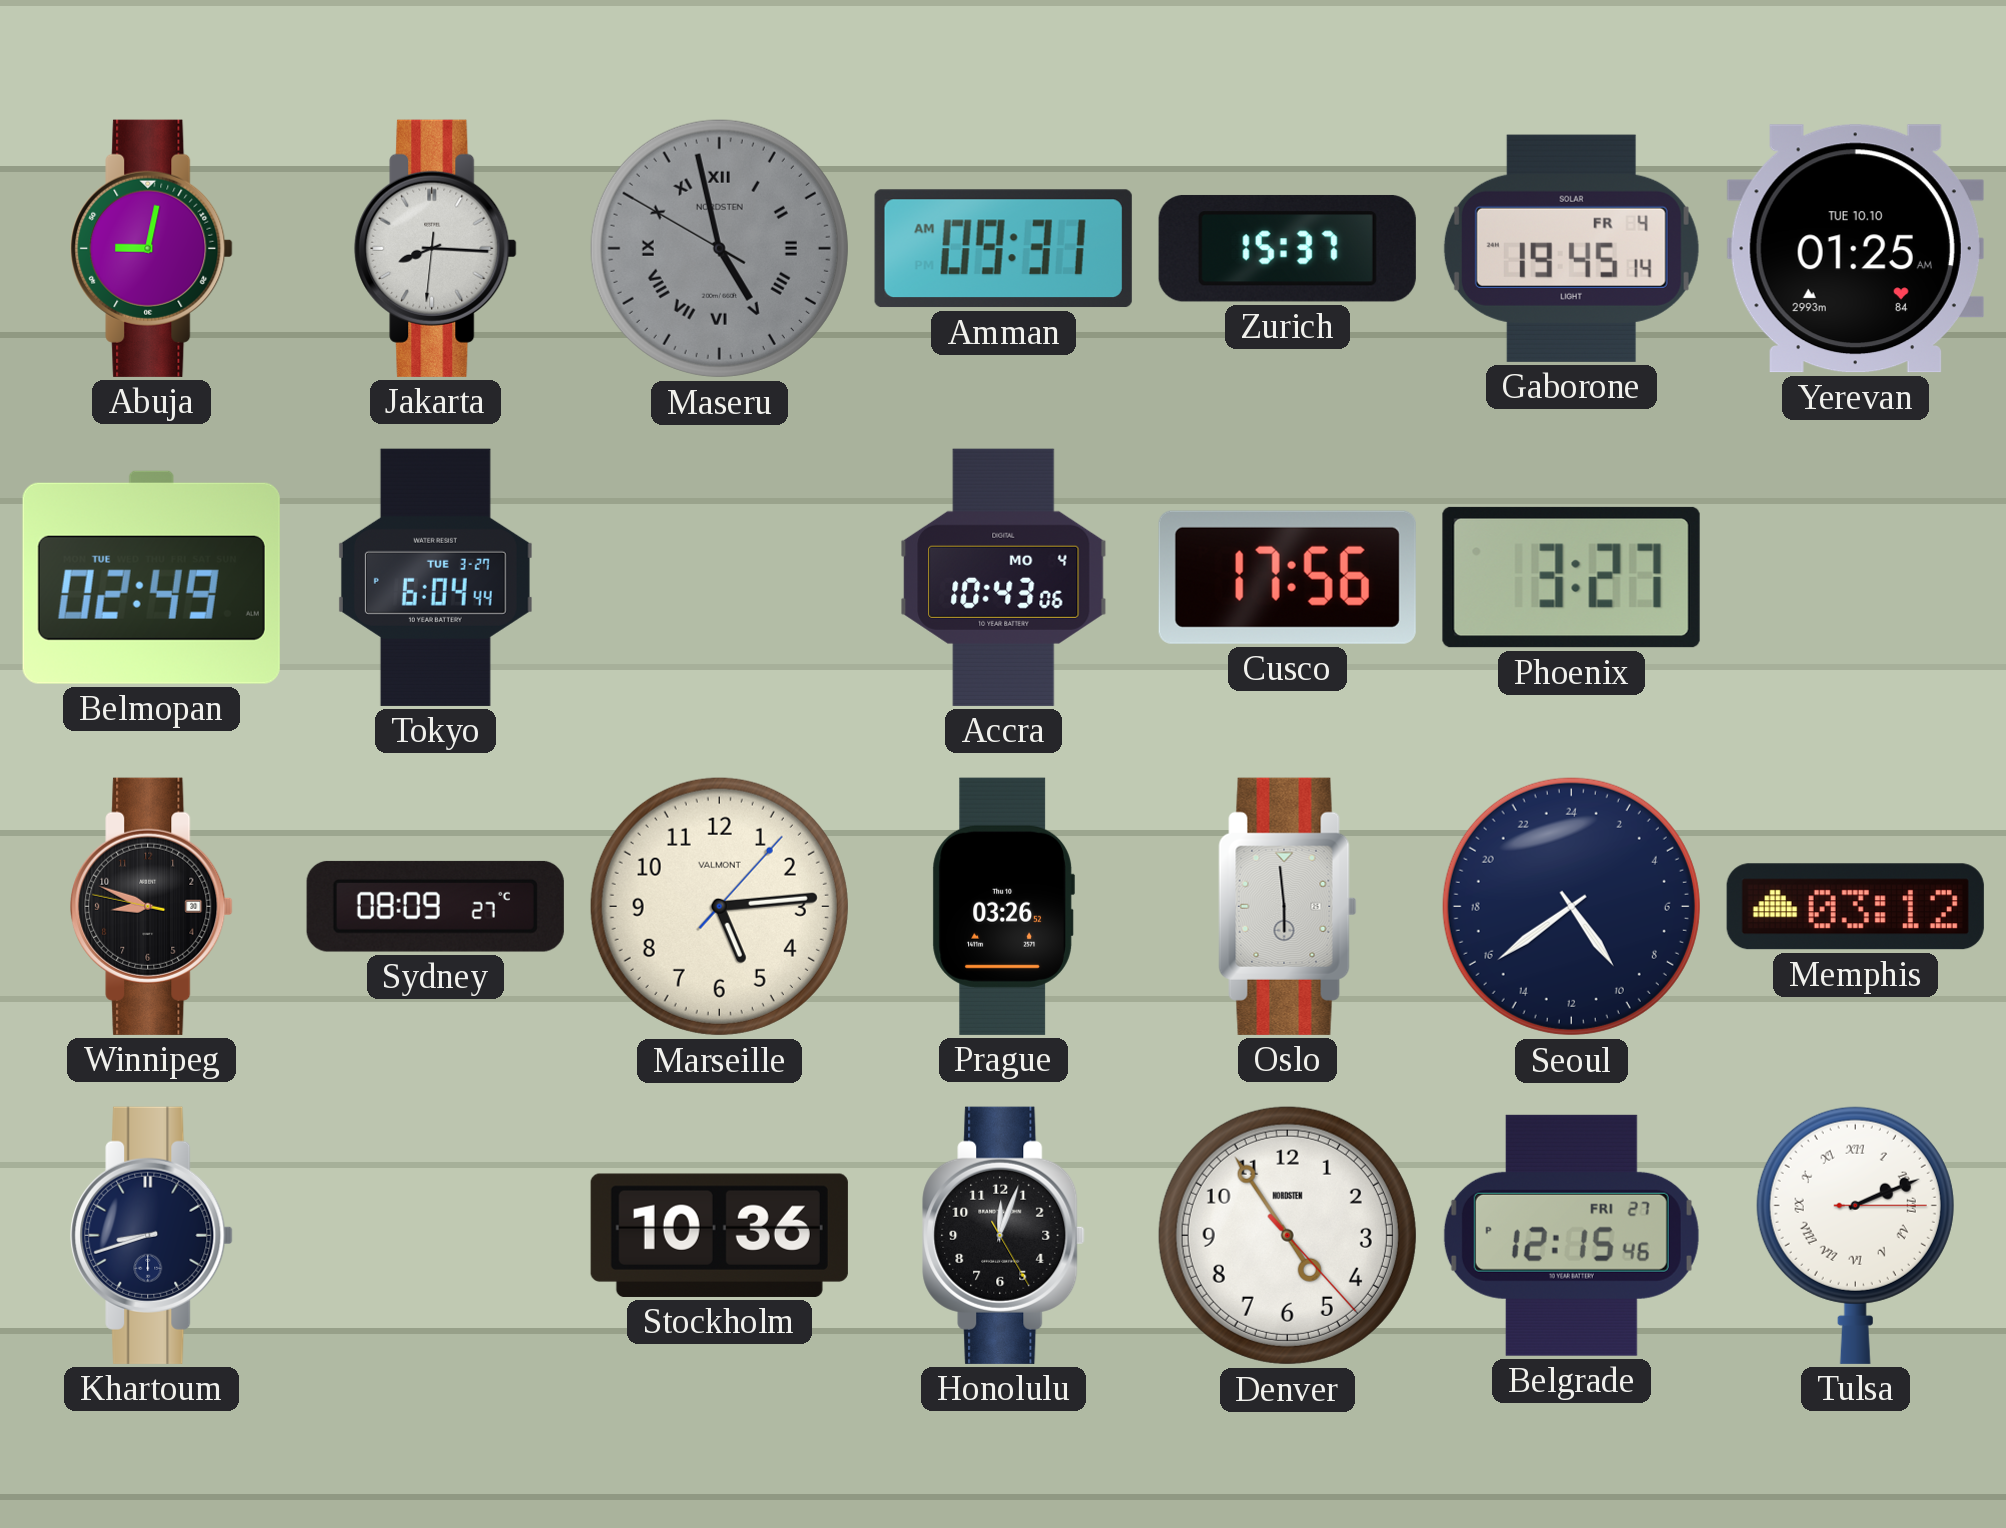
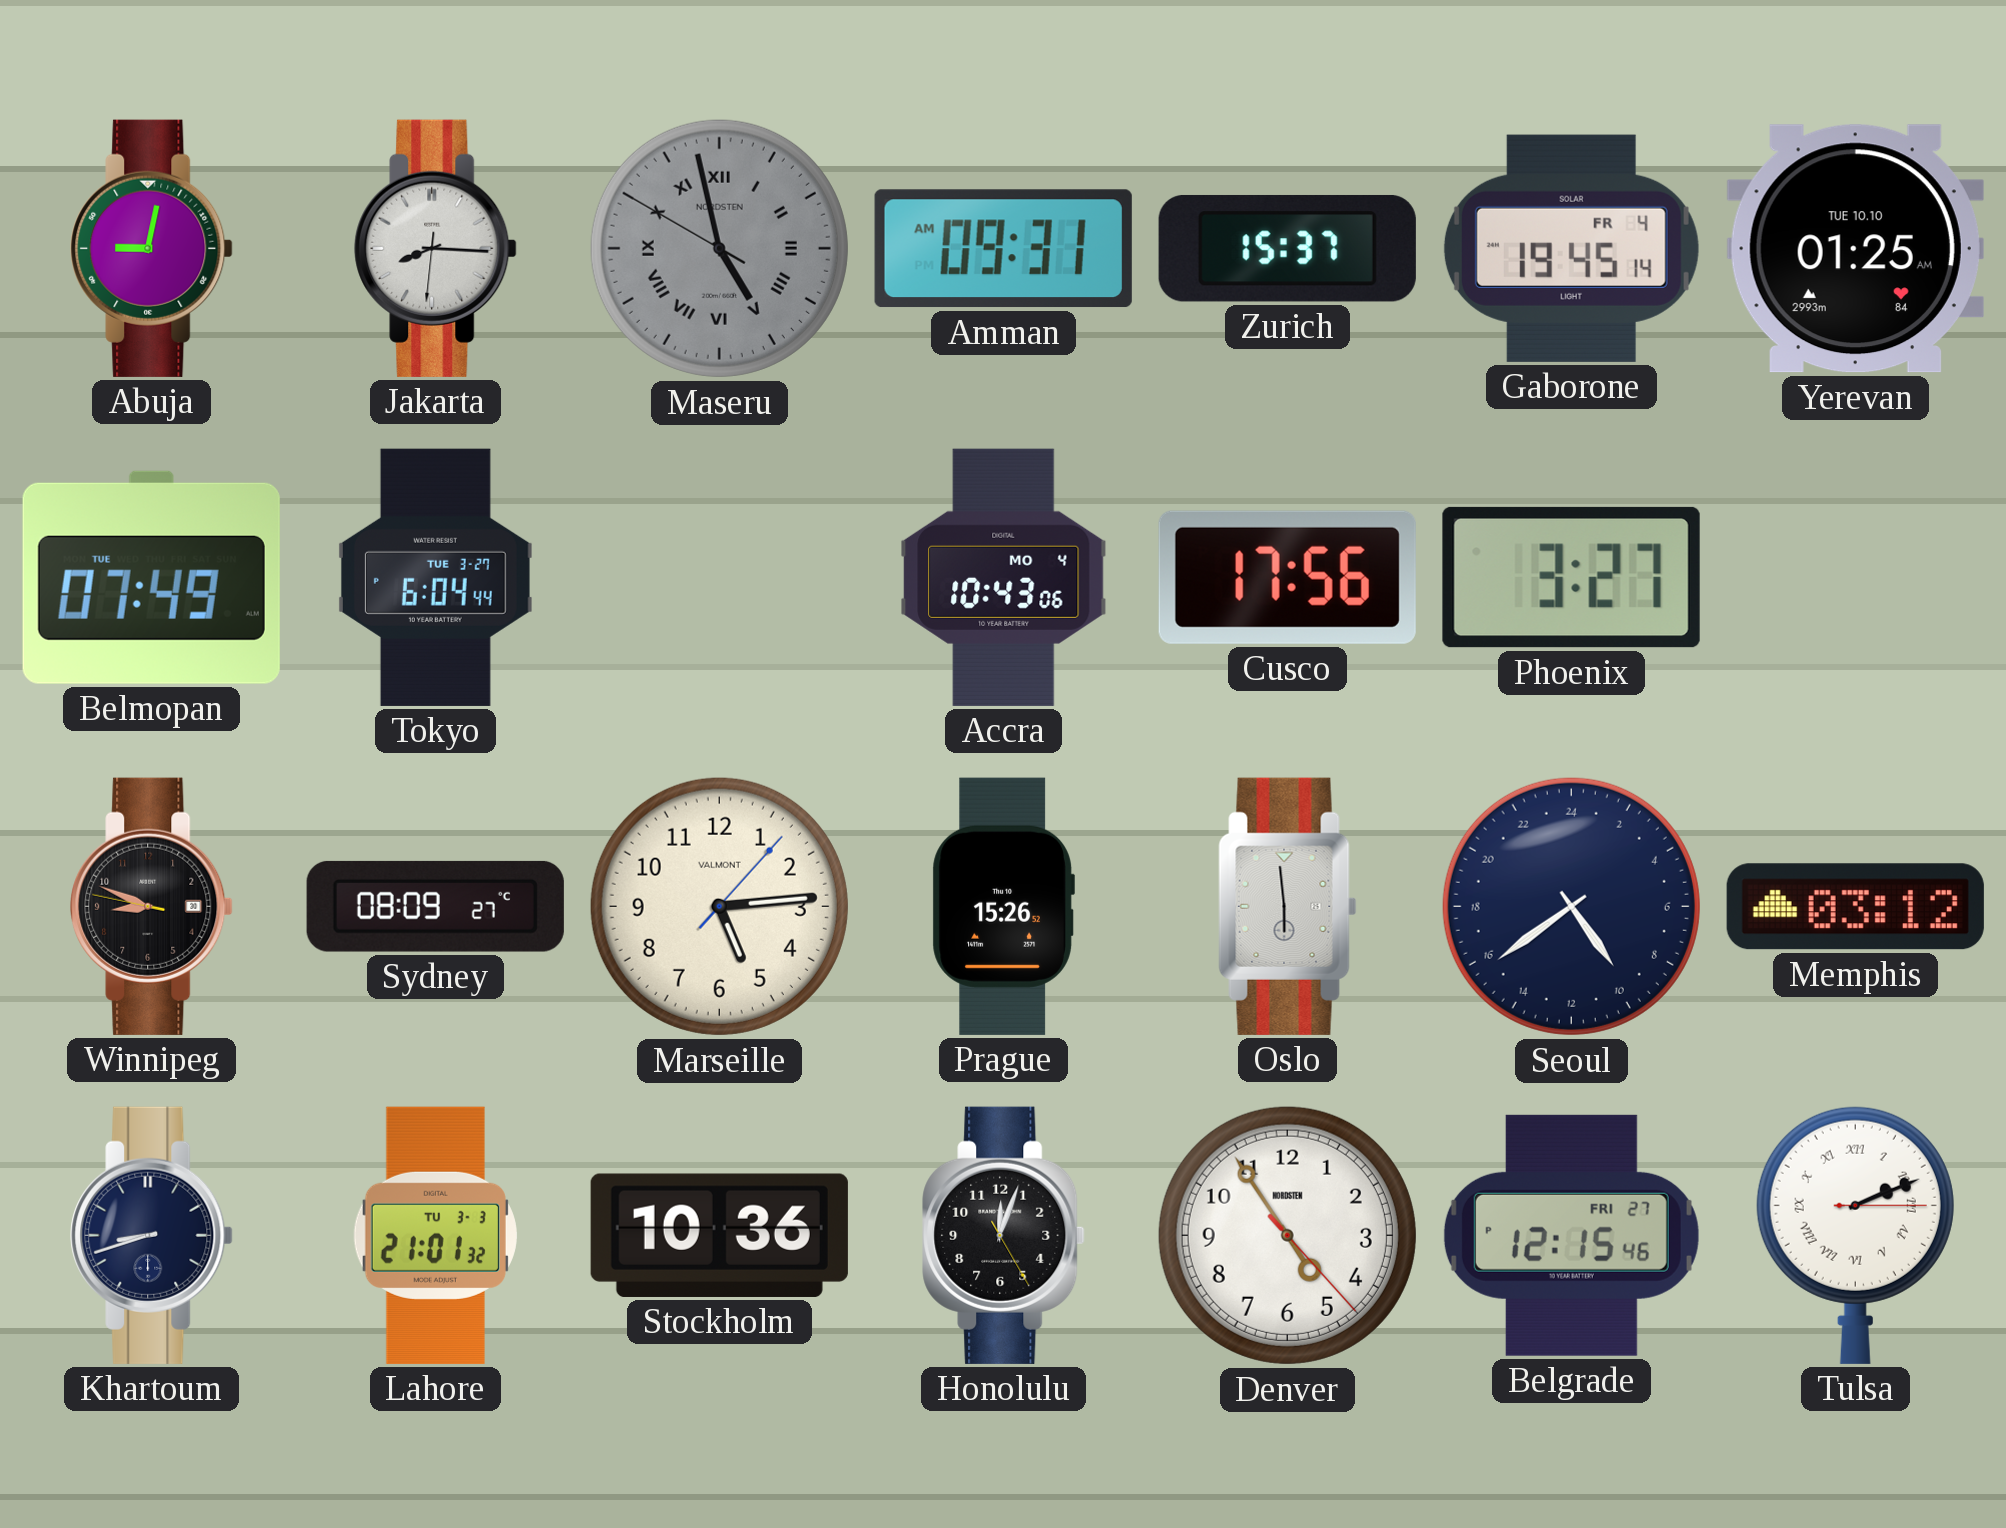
Belmopan: 02:49 -> 07:49
Prague: 03:26 -> 15:26
Lahore: none -> 21:01
